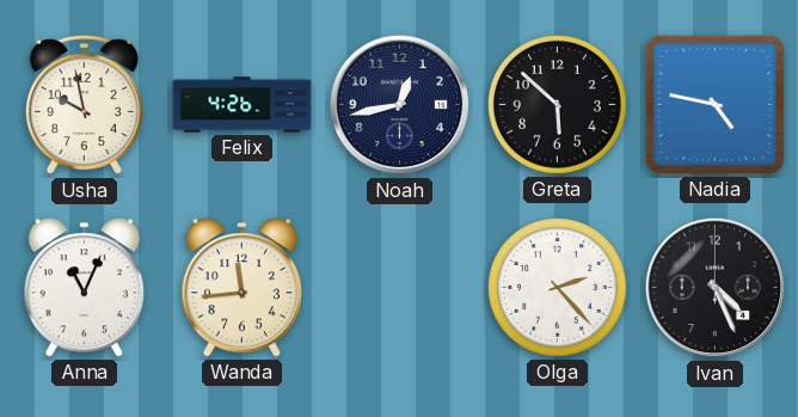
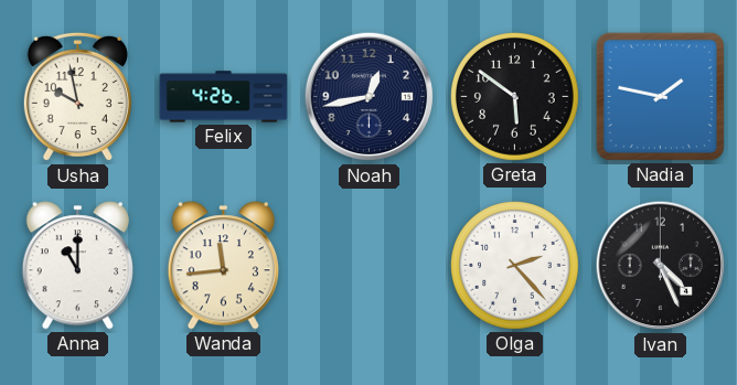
Greta: 5:52 -> 5:51
Nadia: 4:47 -> 1:47
Anna: 11:04 -> 11:00
